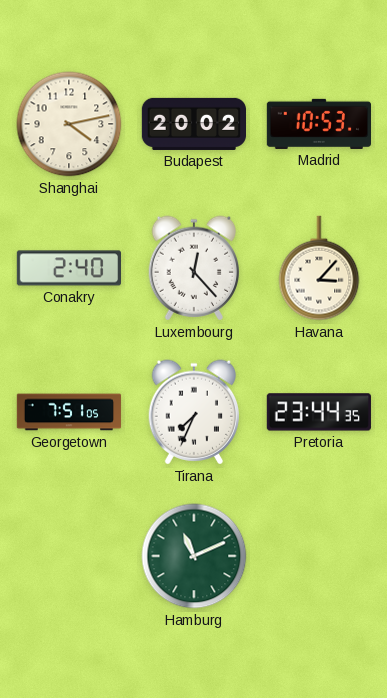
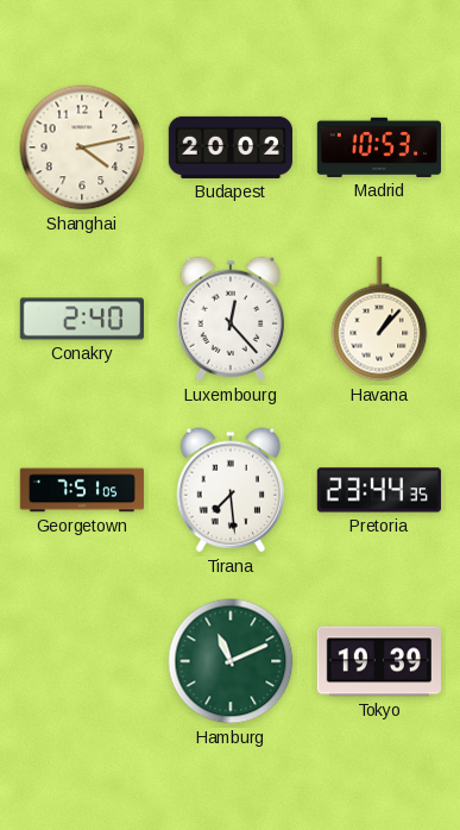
Havana: 3:07 -> 1:07
Tirana: 7:34 -> 7:29
Tokyo: none -> 19:39
